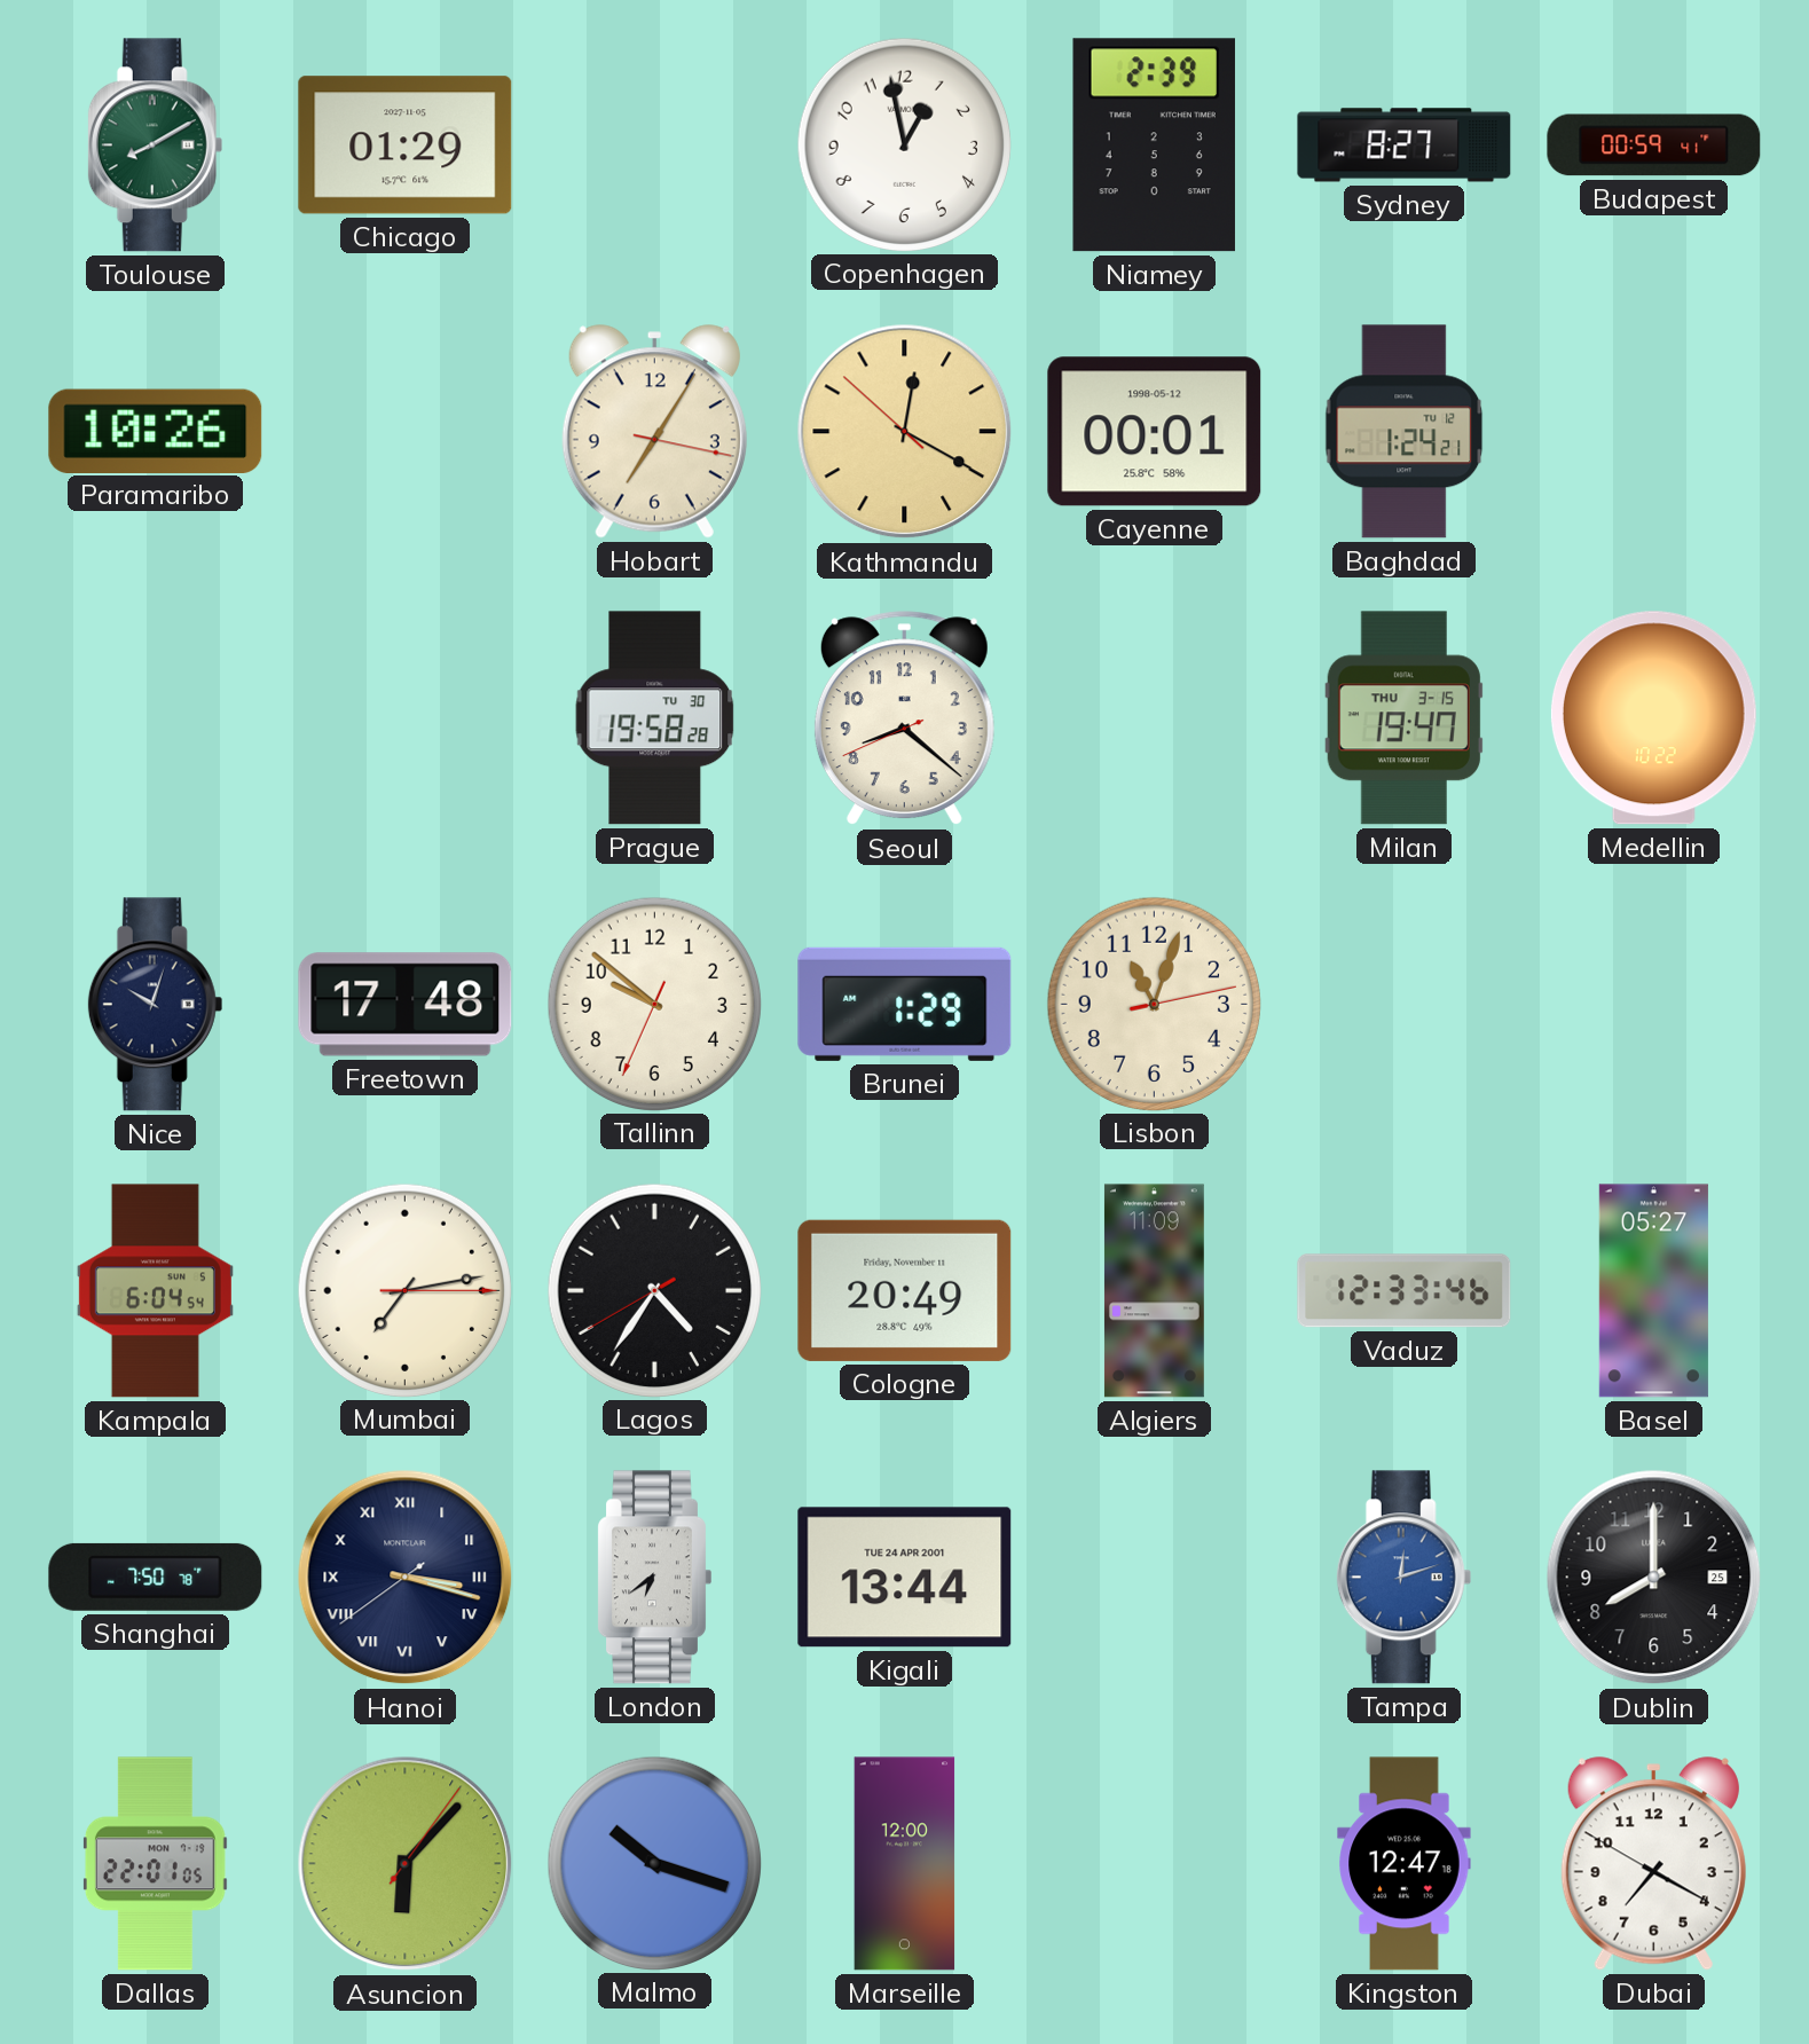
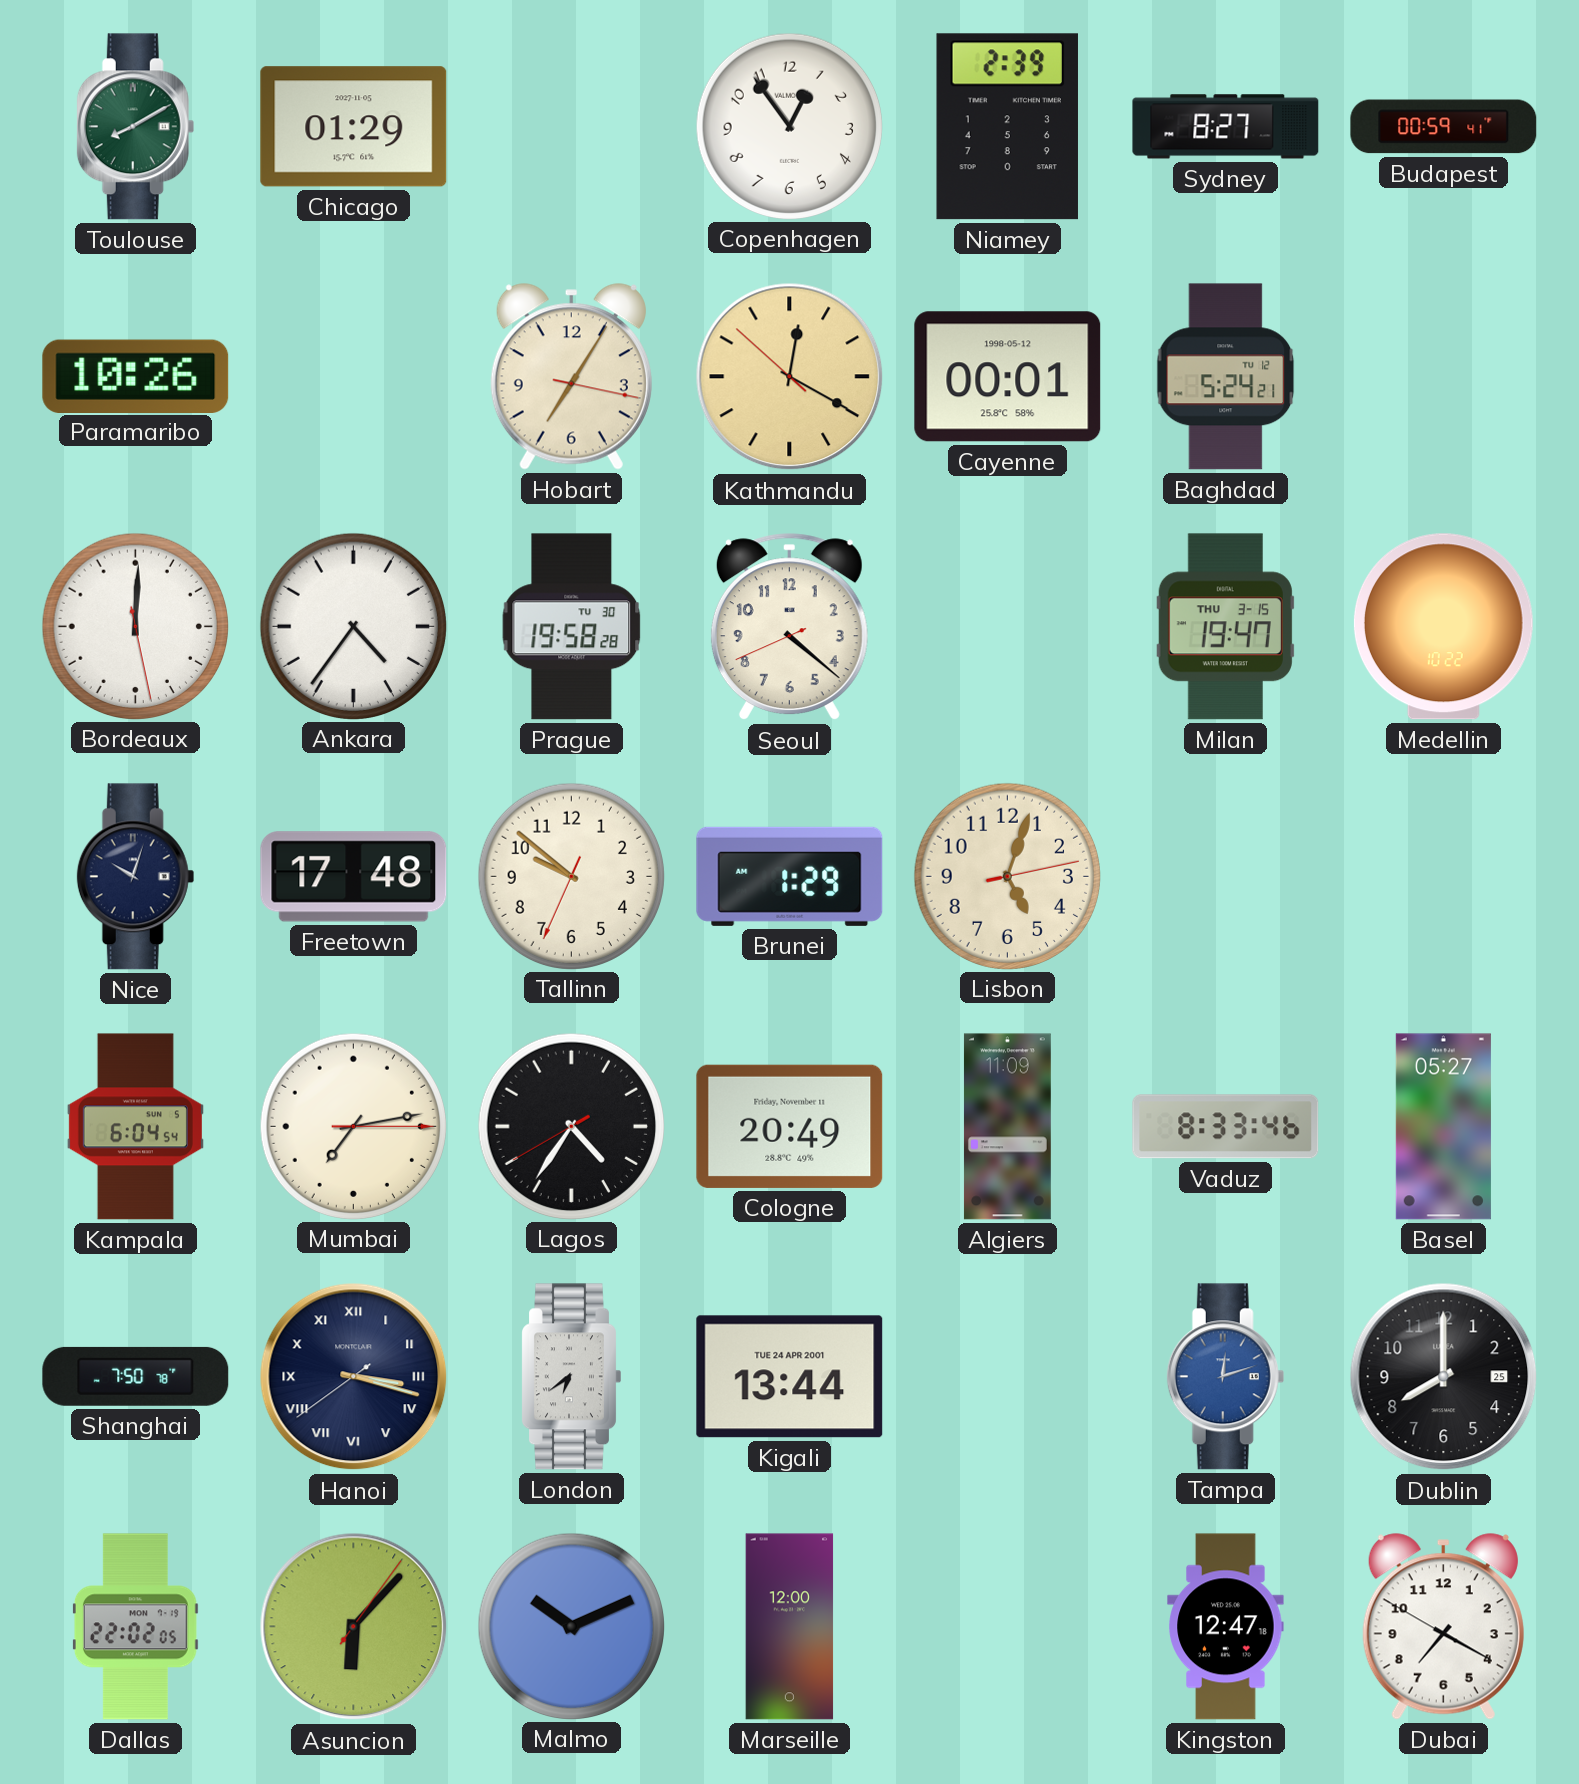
Copenhagen: 12:58 -> 12:54
Baghdad: 1:24 -> 5:24
Bordeaux: none -> 12:00
Ankara: none -> 4:36
Seoul: 8:21 -> 4:21
Lisbon: 11:03 -> 5:03
Vaduz: 12:33 -> 8:33
Dallas: 22:01 -> 22:02
Malmo: 10:18 -> 10:11
